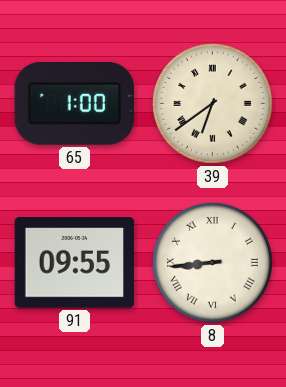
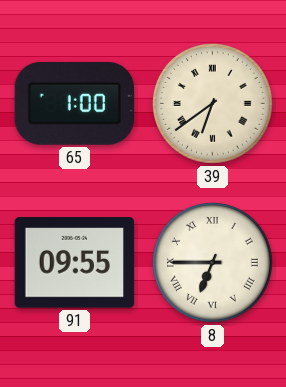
8: 8:44 -> 6:45
